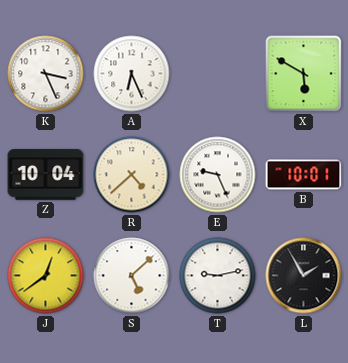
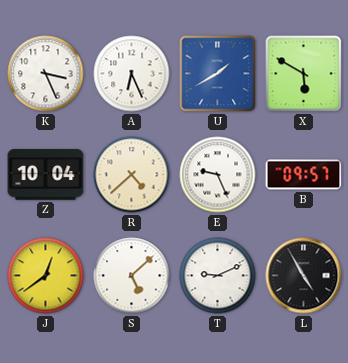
U: none -> 1:40
B: 10:01 -> 09:57
T: 9:13 -> 9:11
L: 1:55 -> 4:55
